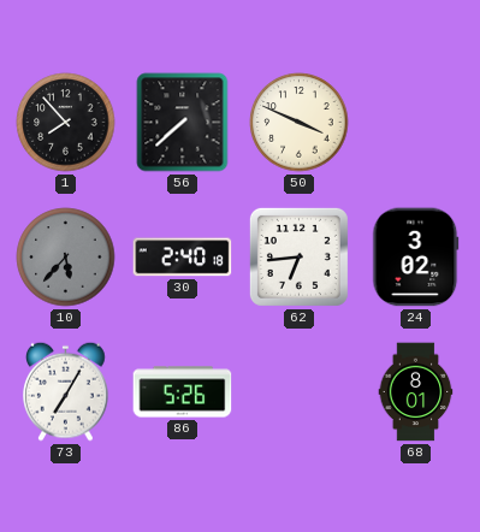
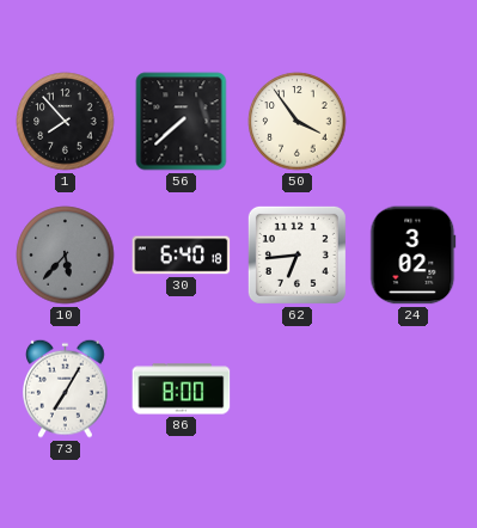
50: 3:49 -> 3:54
30: 2:40 -> 6:40
86: 5:26 -> 8:00
68: 8:01 -> none
